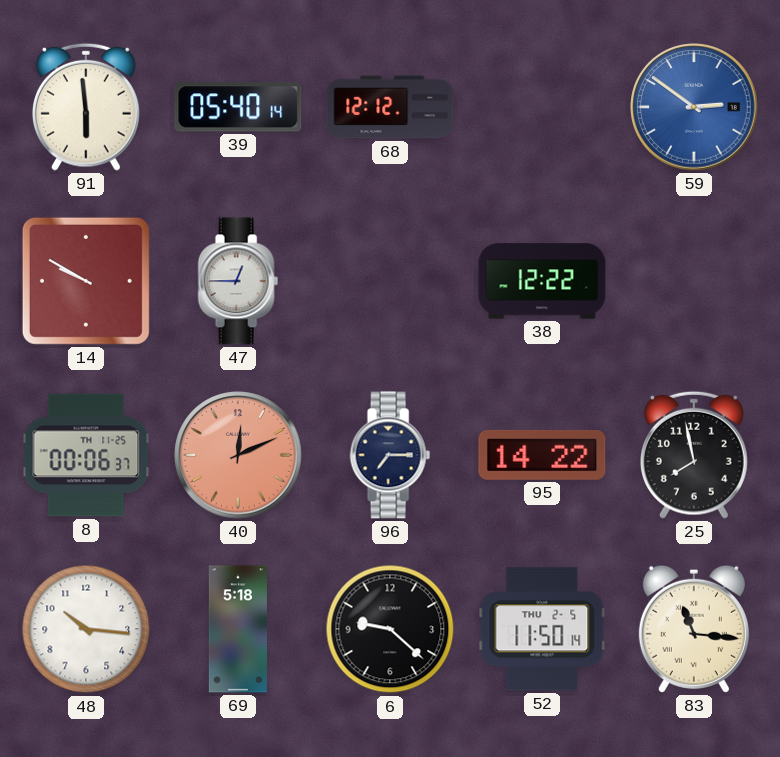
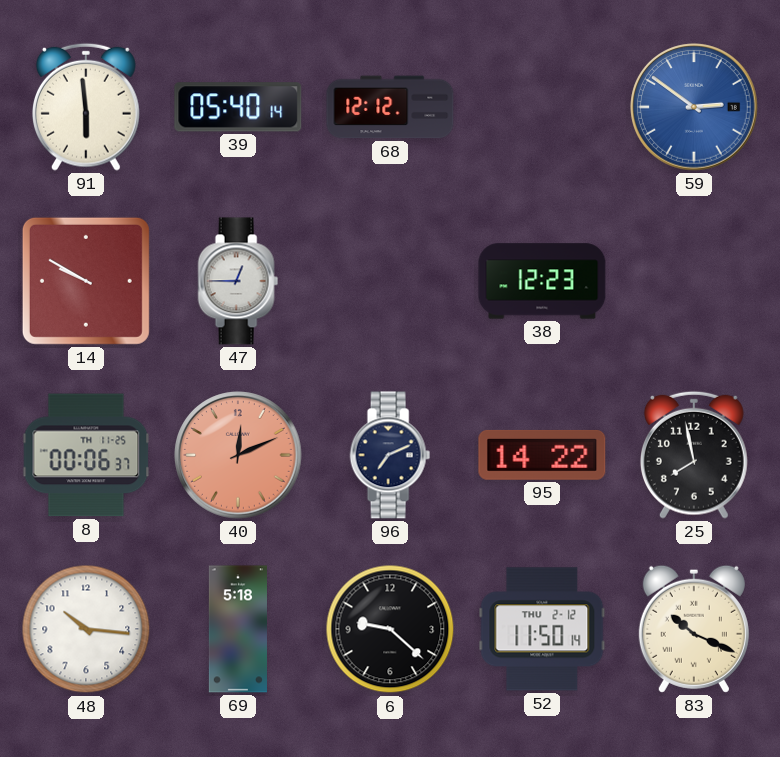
38: 12:22 -> 12:23
96: 7:15 -> 7:11
52 date: THU 2-5 -> THU 2-12
83: 11:16 -> 10:19
